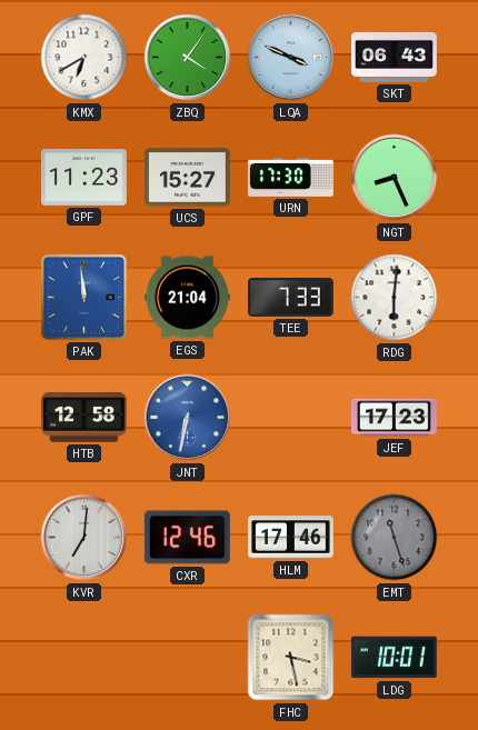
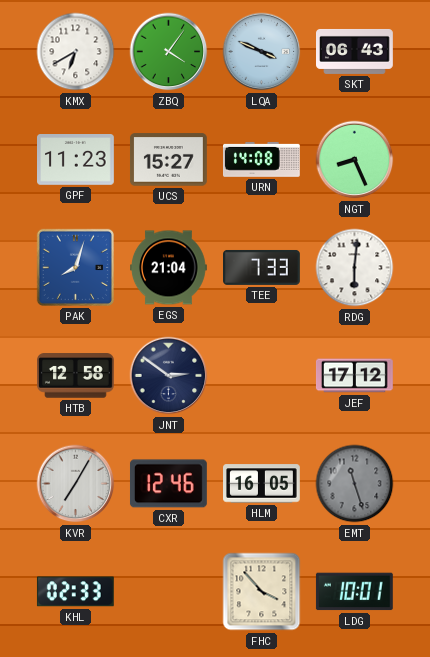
URN: 17:30 -> 14:08
PAK: 11:59 -> 8:03
JNT: 6:32 -> 2:51
JNT dial: blue -> navy
JEF: 17:23 -> 17:12
KVR: 7:01 -> 7:05
HLM: 17:46 -> 16:05
KHL: none -> 02:33
FHC: 3:28 -> 3:53
